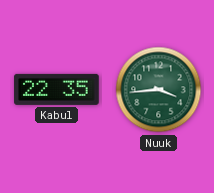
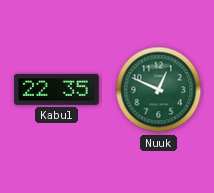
Nuuk: 3:44 -> 12:49
